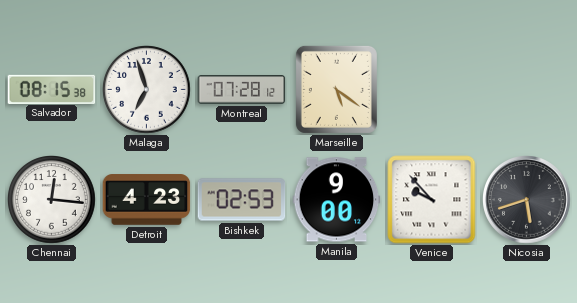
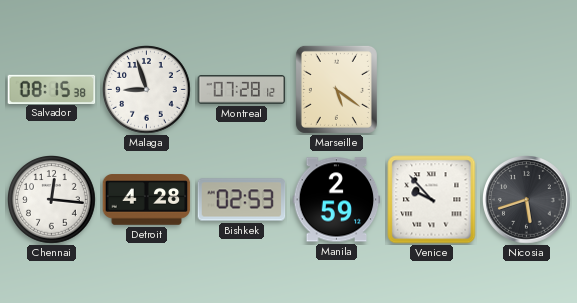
Malaga: 6:57 -> 8:57
Detroit: 4:23 -> 4:28
Manila: 9:00 -> 2:59
